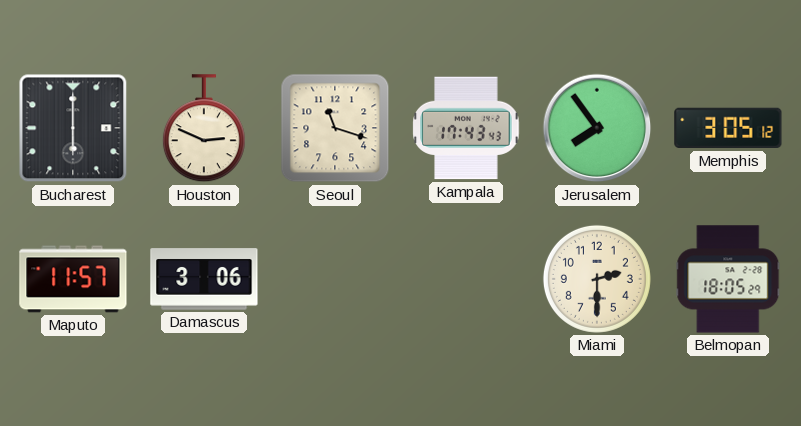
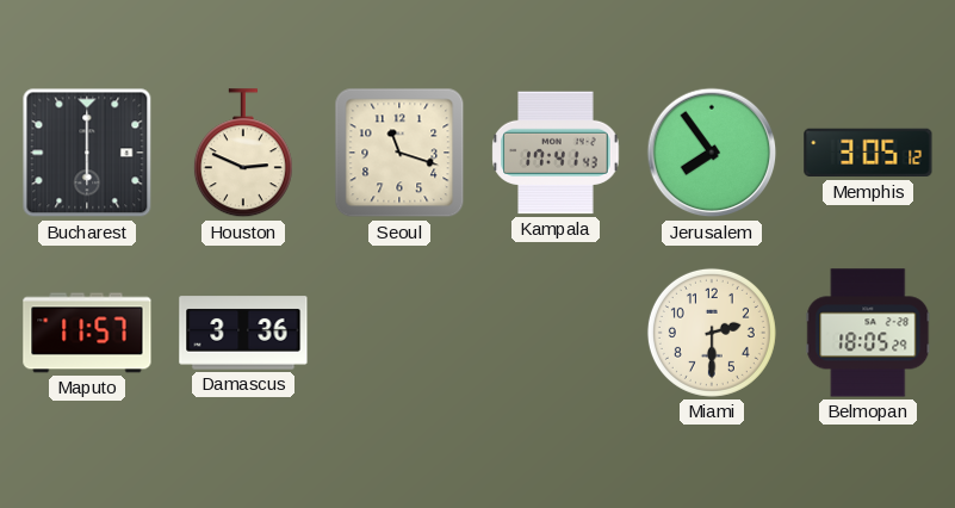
Kampala: 17:43 -> 17:41
Damascus: 3:06 -> 3:36
